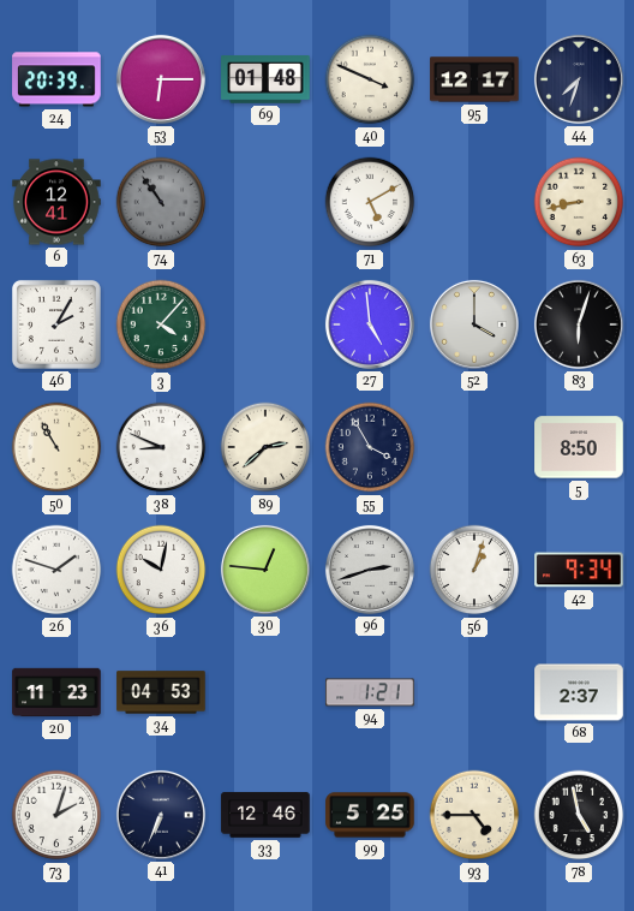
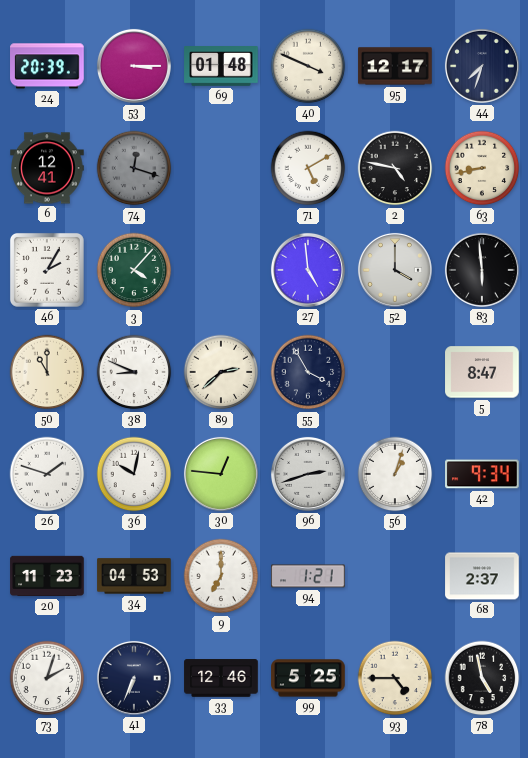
53: 6:15 -> 3:15
74: 10:54 -> 12:18
2: none -> 4:47
83: 6:03 -> 5:59
50: 10:55 -> 11:00
5: 8:50 -> 8:47
9: none -> 7:00
